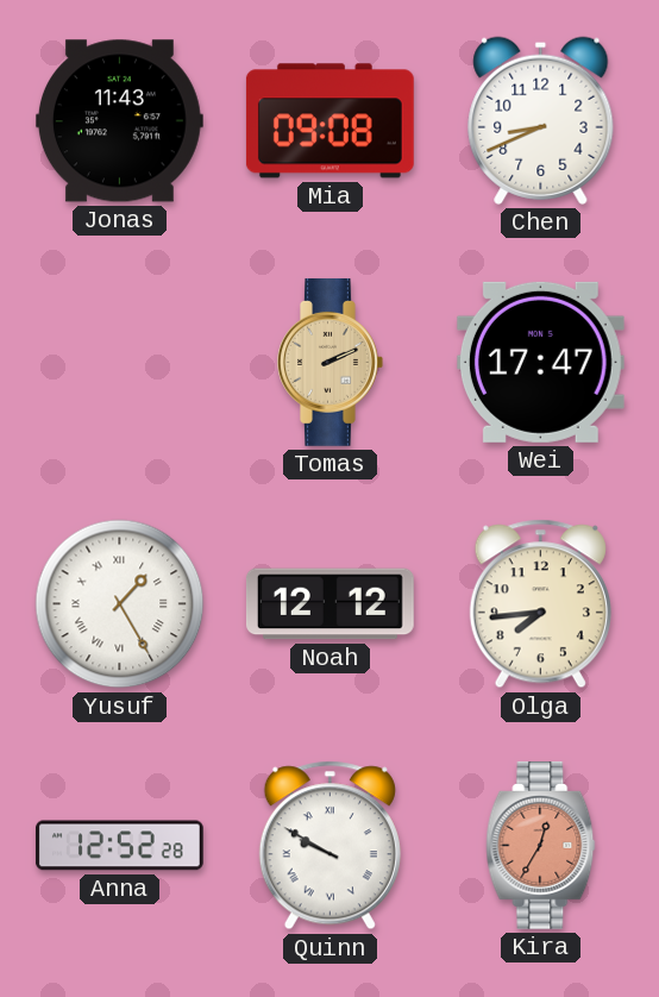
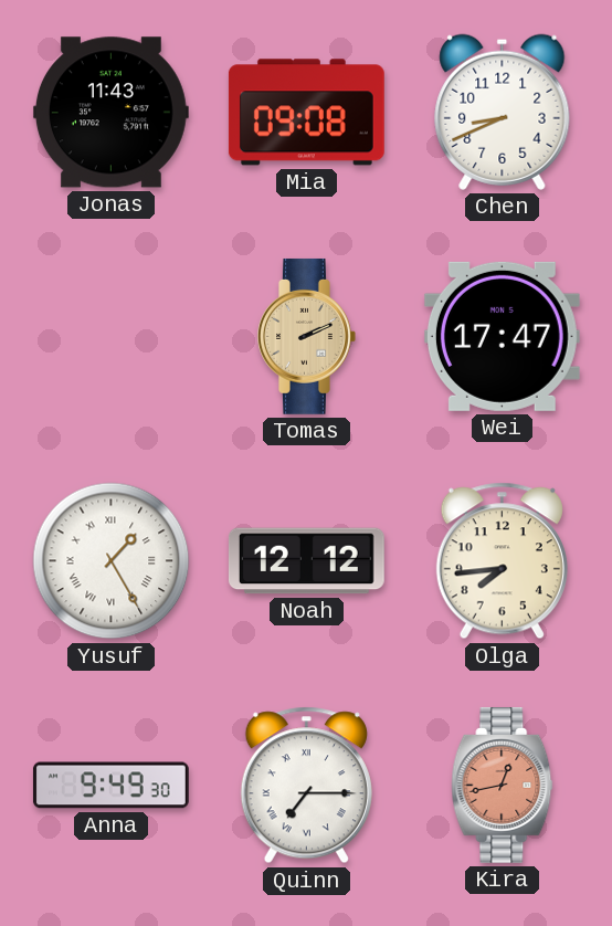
Anna: 12:52 -> 9:49
Quinn: 9:50 -> 7:15
Kira: 12:35 -> 12:43
